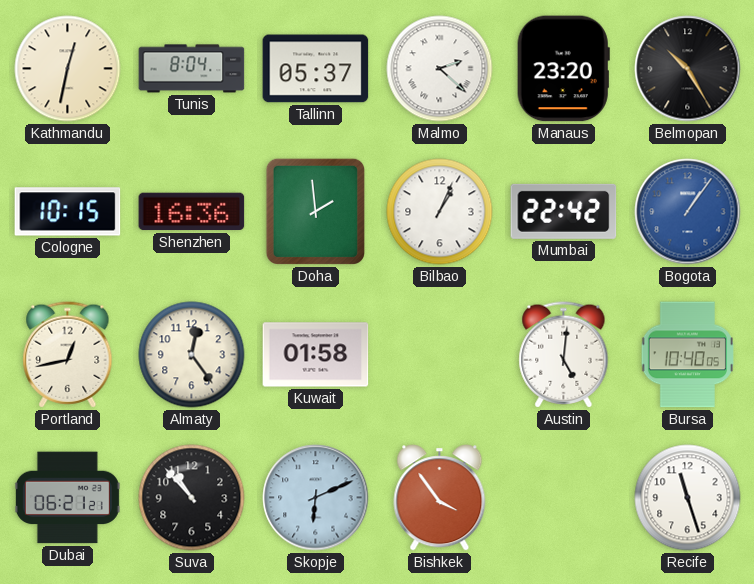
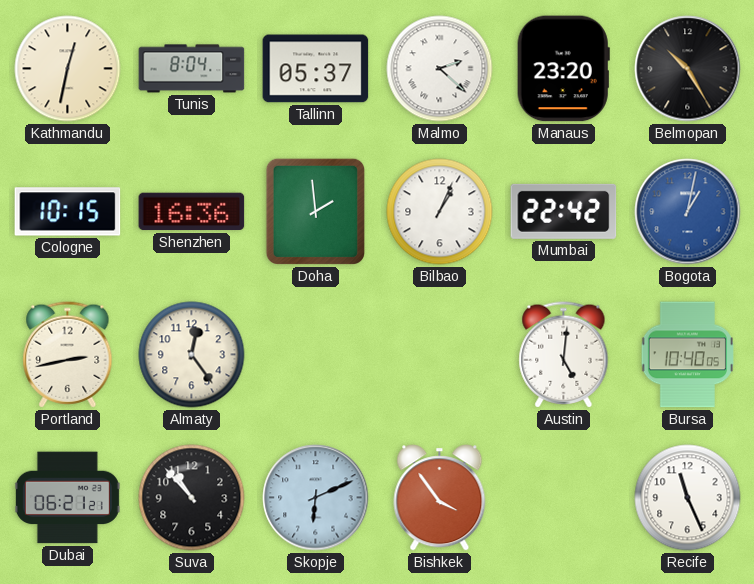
Bogota: 1:06 -> 1:02
Portland: 12:43 -> 2:43
Kuwait: 01:58 -> none
Recife: 11:27 -> 11:26
